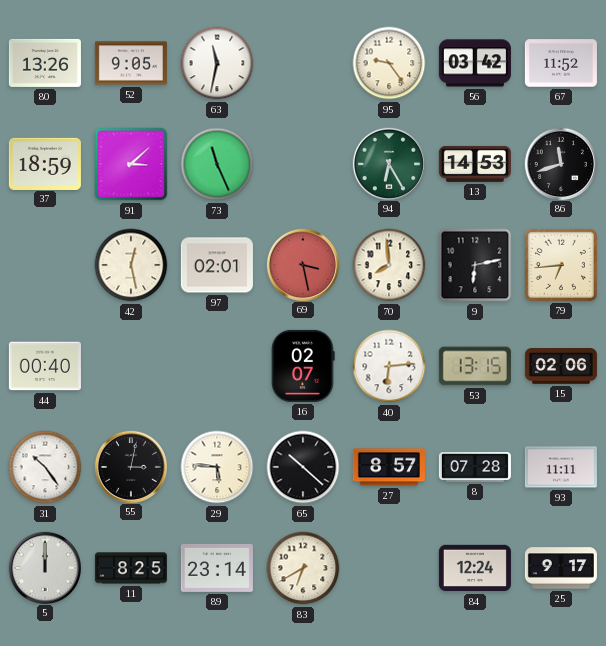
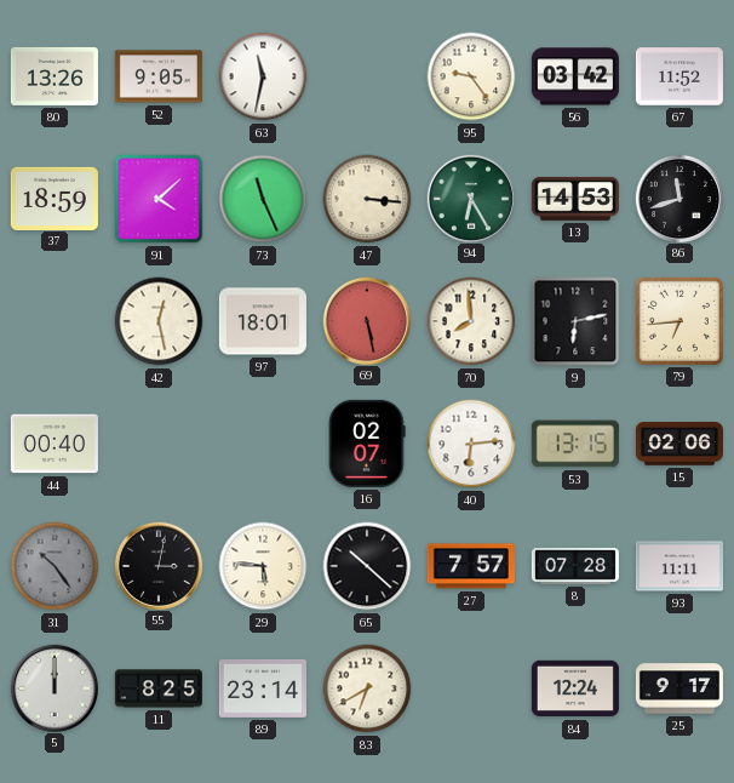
91: 3:08 -> 4:08
47: none -> 3:16
97: 02:01 -> 18:01
69: 3:28 -> 5:28
31 dial: white -> grey
27: 8:57 -> 7:57
